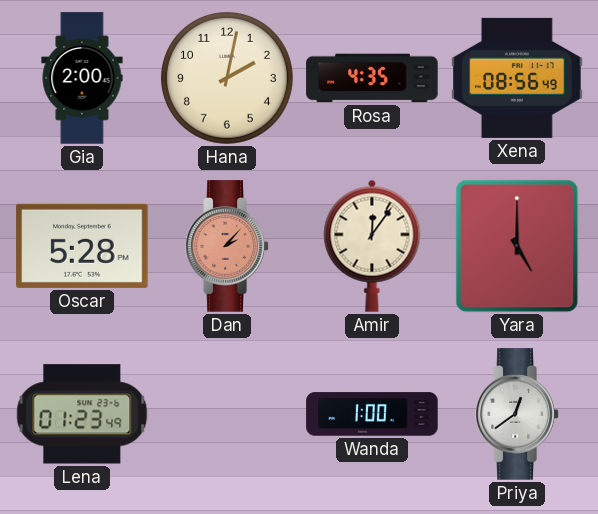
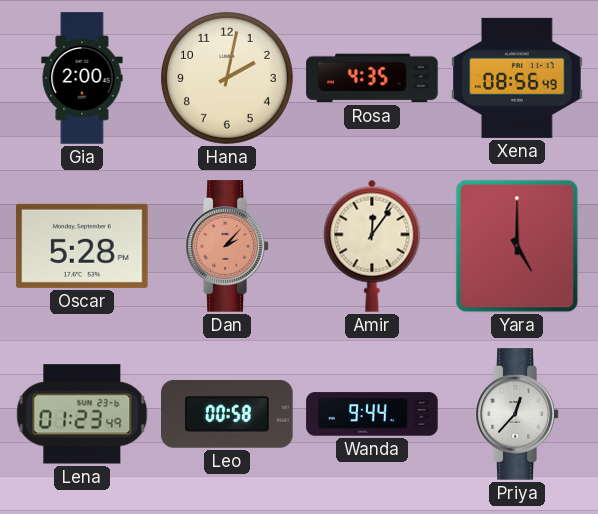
Leo: none -> 00:58
Wanda: 1:00 -> 9:44
Priya: 12:39 -> 12:37
